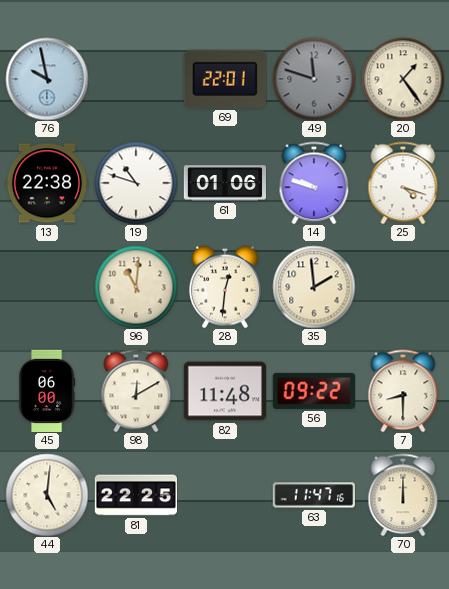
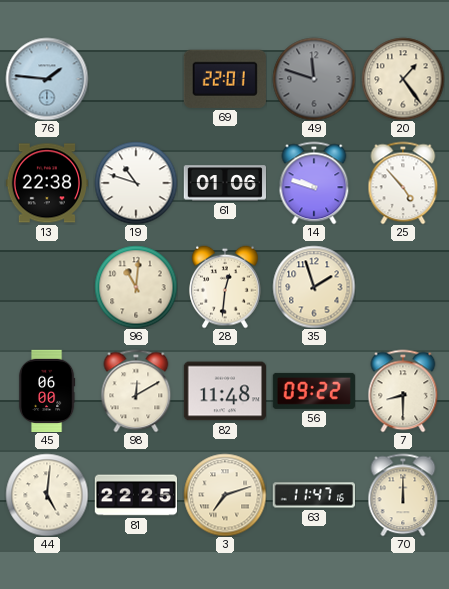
76: 9:58 -> 1:46
25: 4:18 -> 4:53
35: 1:59 -> 1:57
3: none -> 7:12
